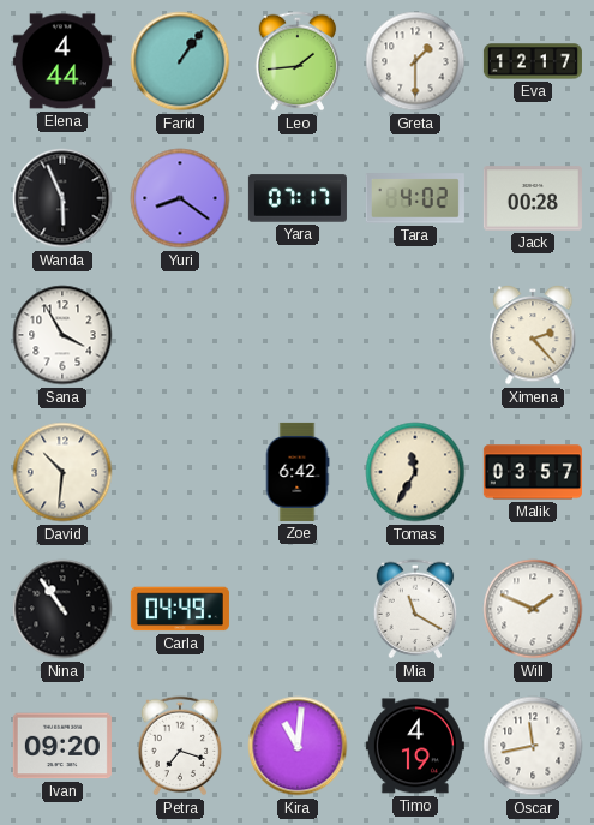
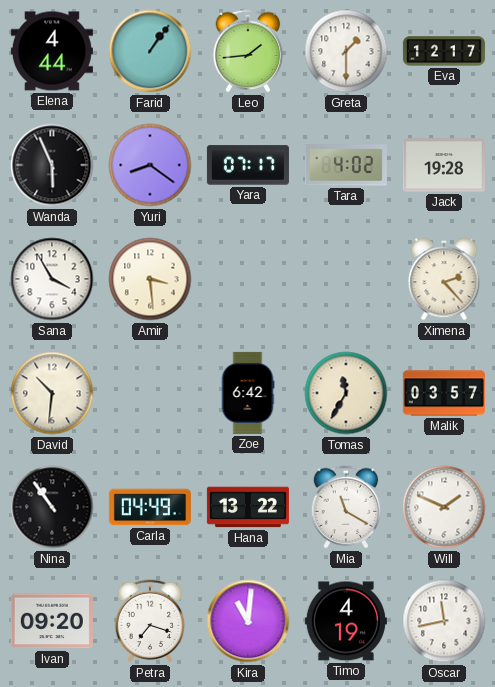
Jack: 00:28 -> 19:28
Amir: none -> 3:29
Hana: none -> 13:22
